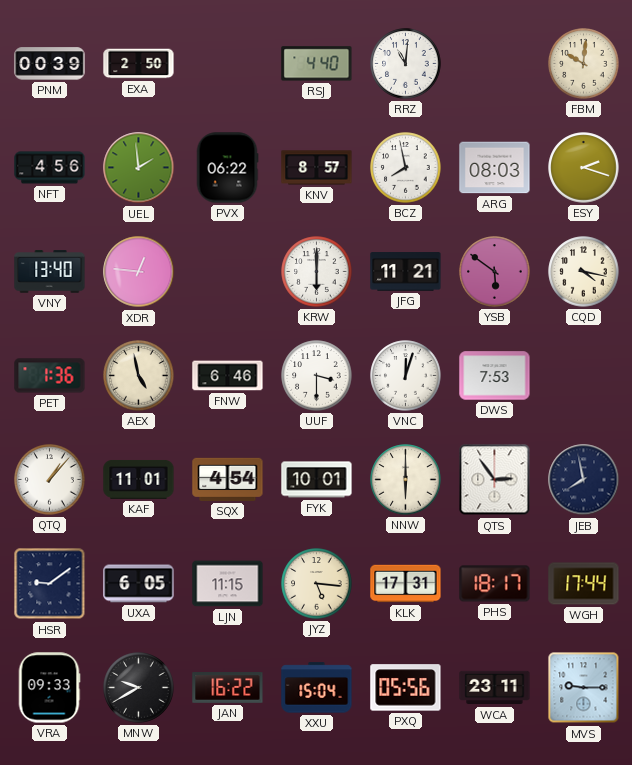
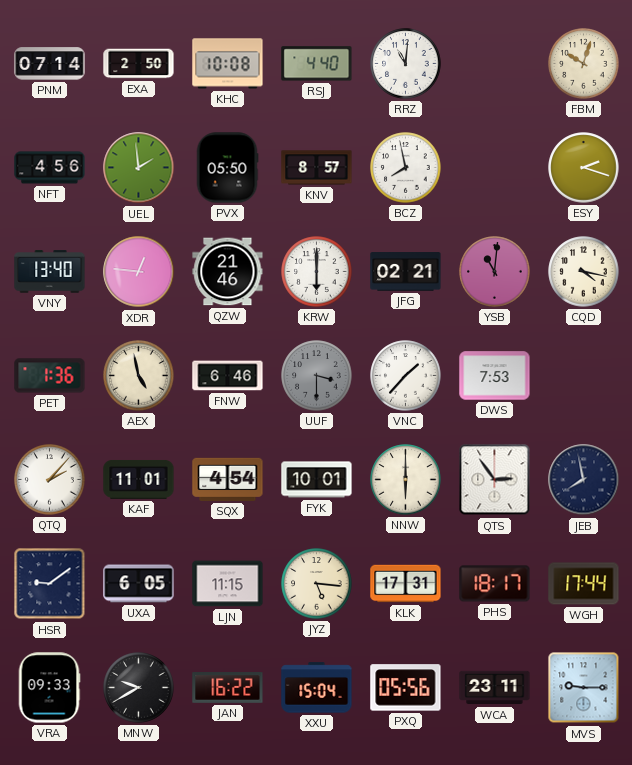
PNM: 00:39 -> 07:14
KHC: none -> 10:08
FBM: 10:01 -> 10:03
PVX: 06:22 -> 05:50
ARG: 08:03 -> none
QZW: none -> 21:46
JFG: 11:21 -> 02:21
YSB: 5:51 -> 11:01
UUF dial: white -> grey
VNC: 12:03 -> 1:37
QTQ: 1:07 -> 2:07
